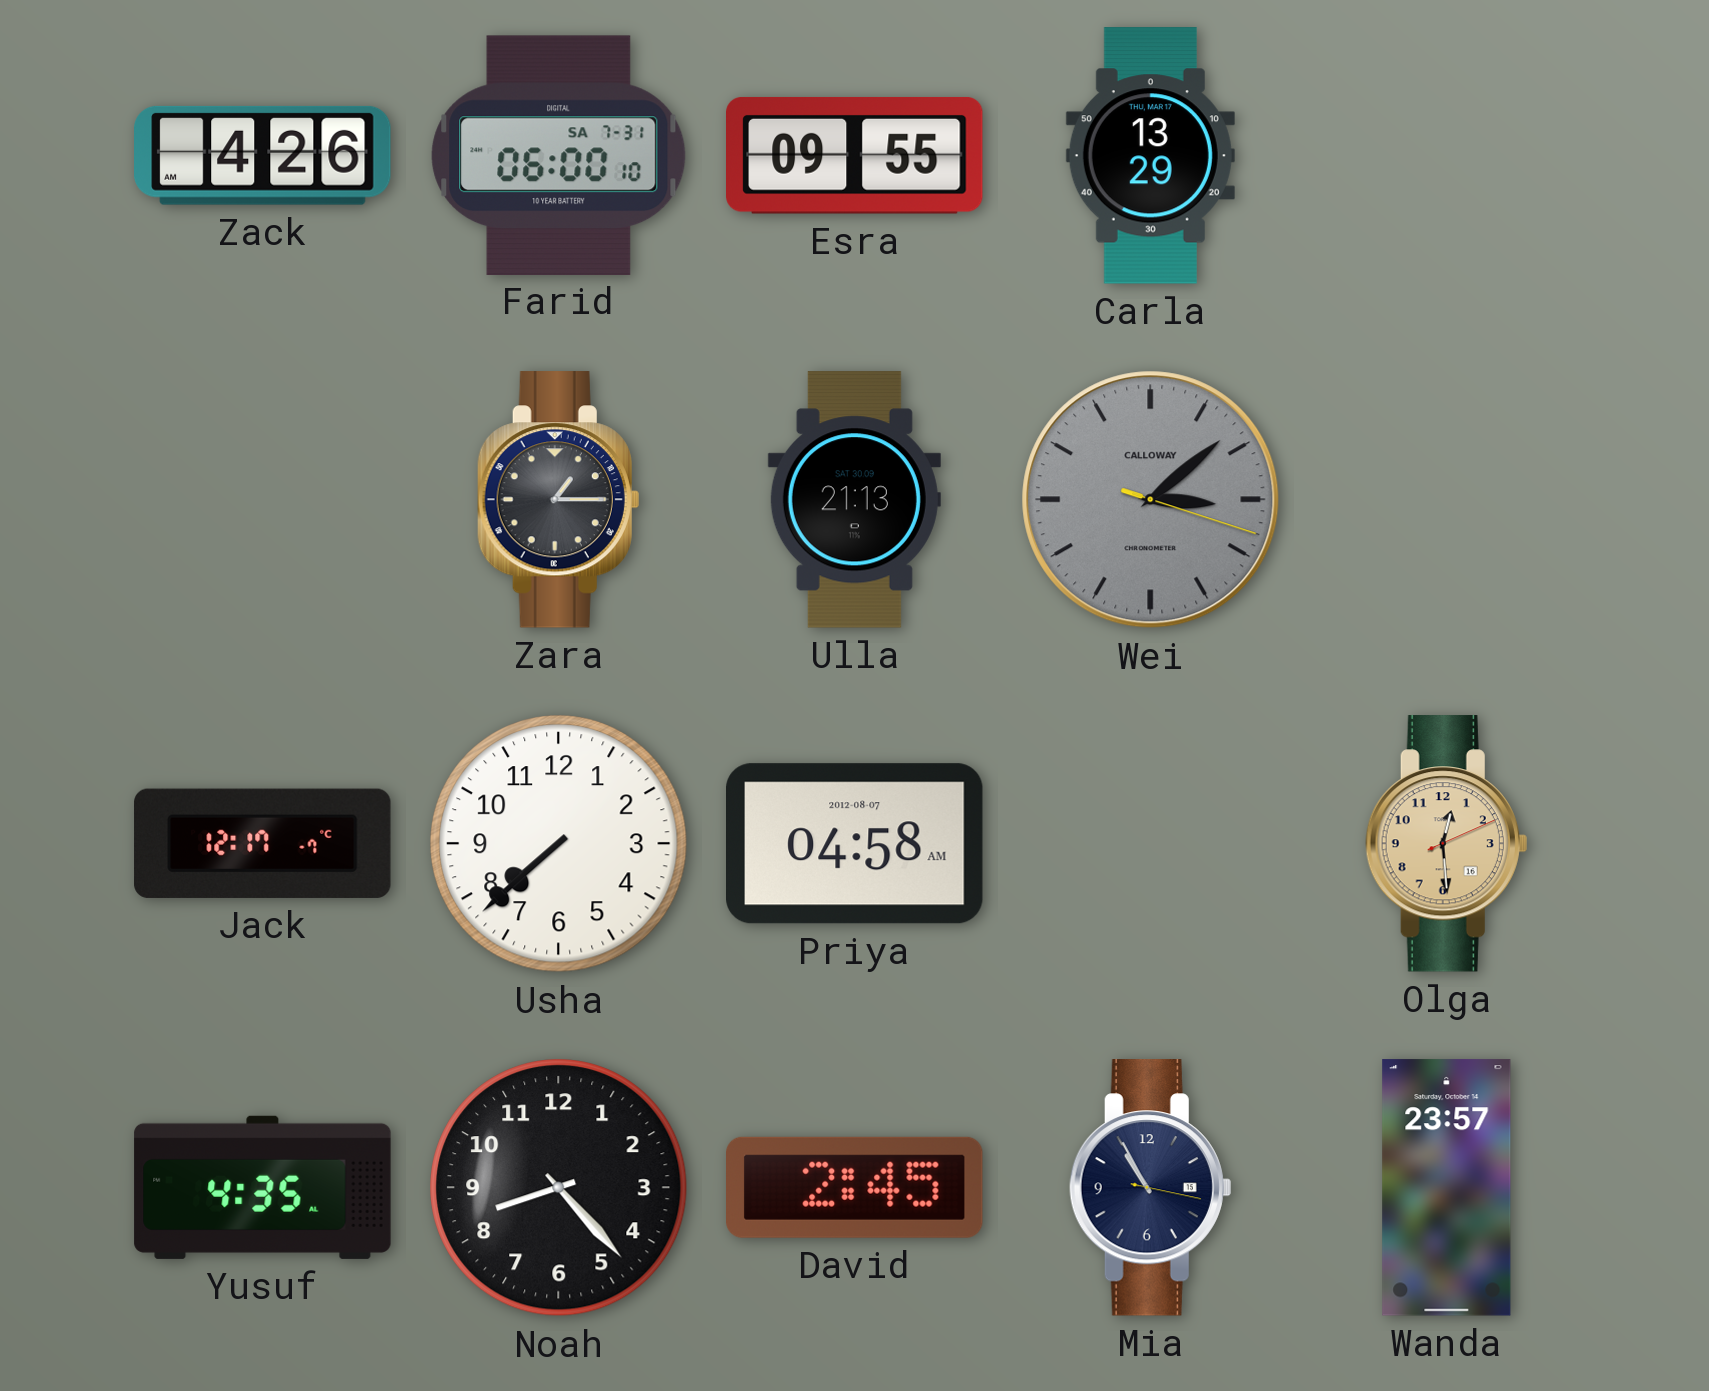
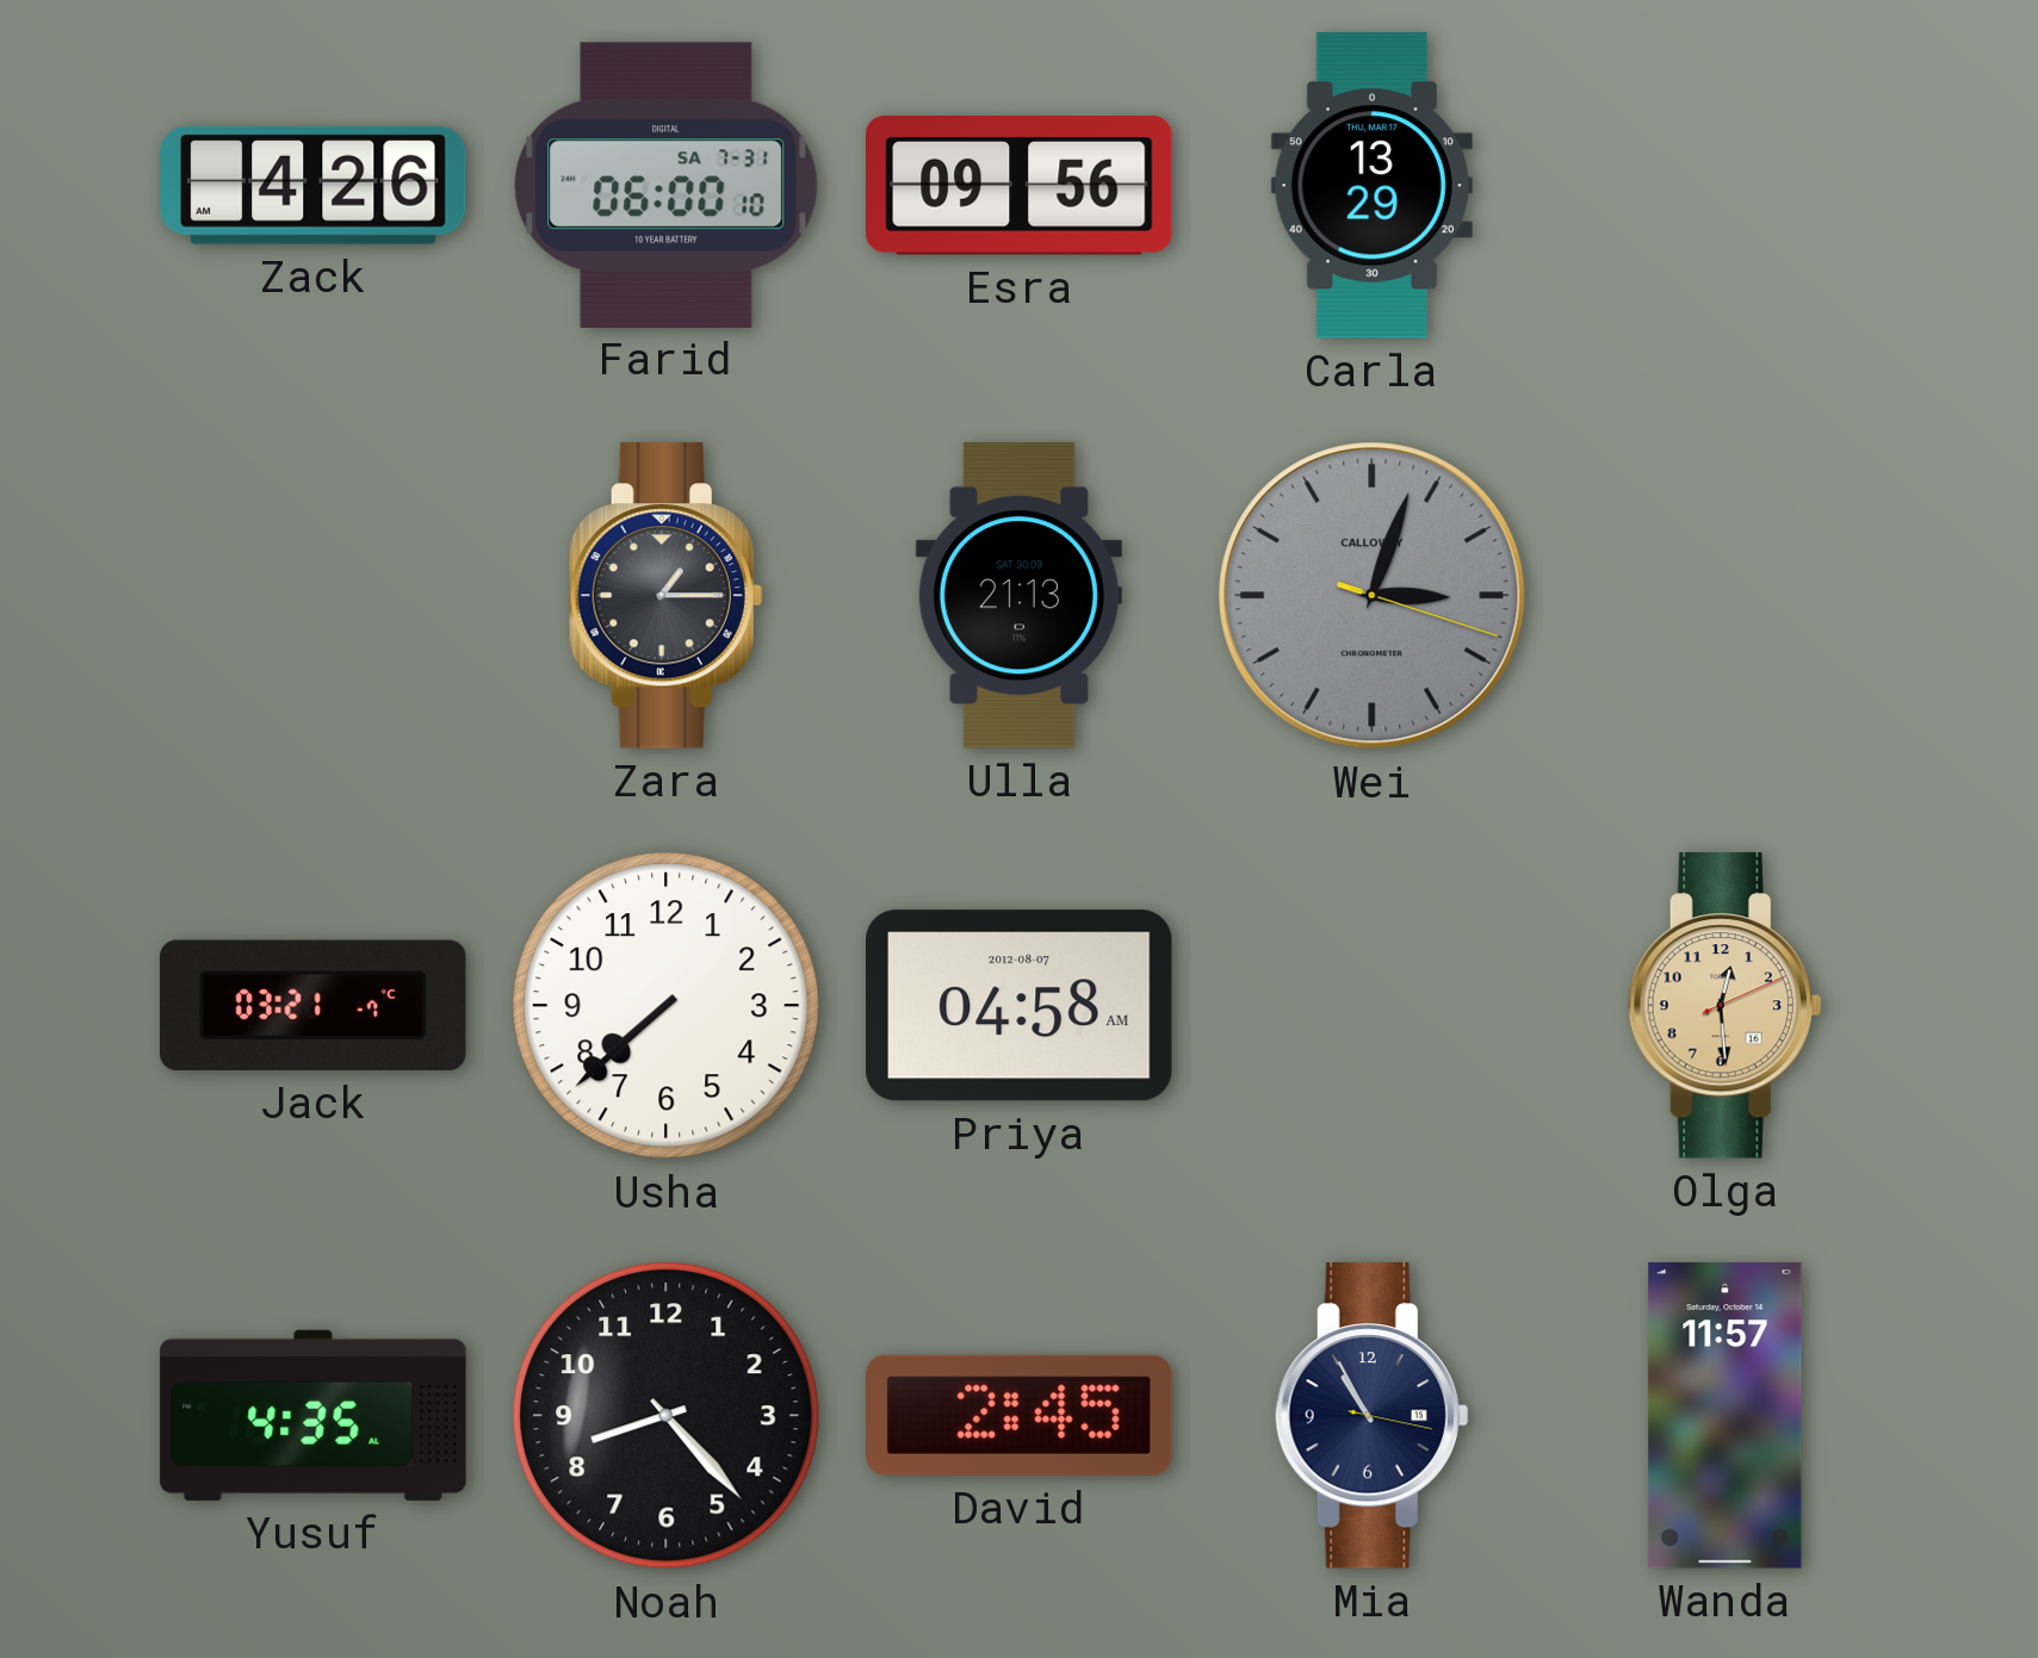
Esra: 09:55 -> 09:56
Wei: 3:08 -> 3:03
Jack: 12:17 -> 03:21
Wanda: 23:57 -> 11:57
